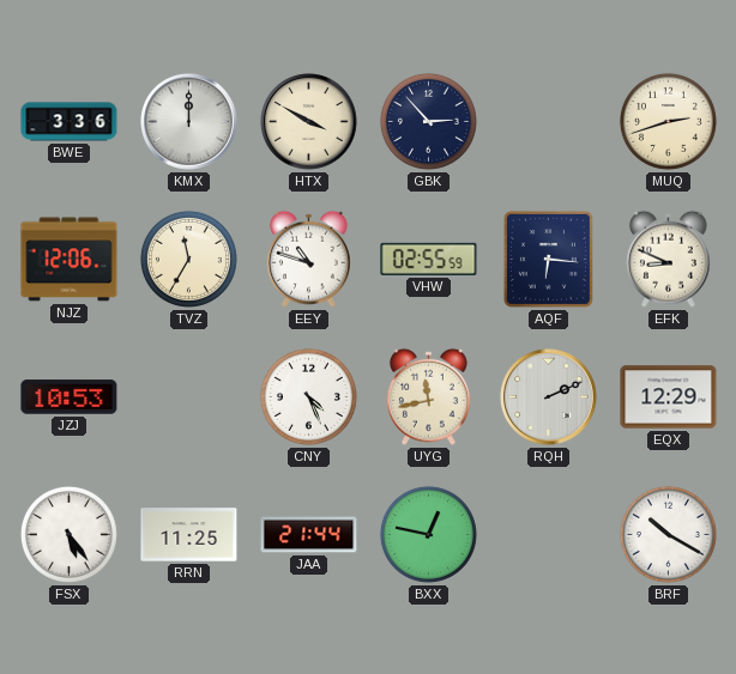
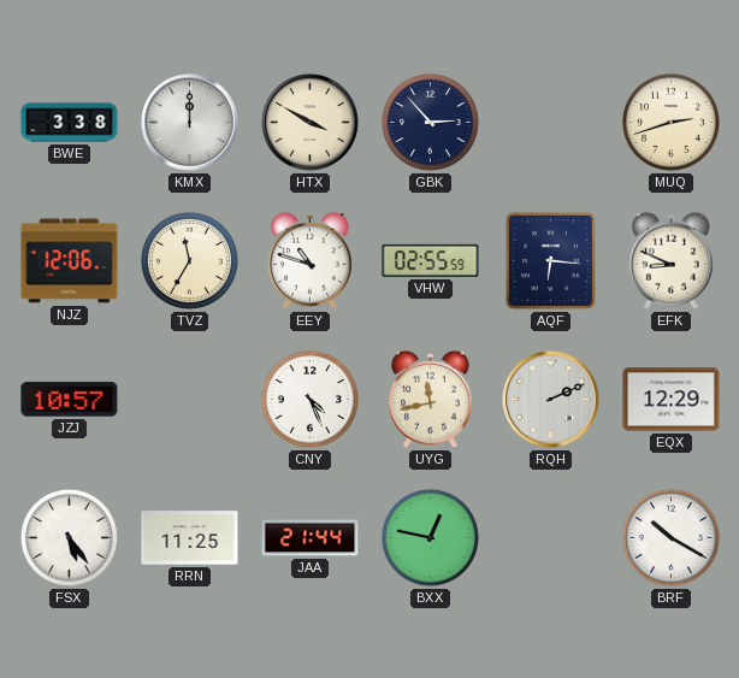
BWE: 3:36 -> 3:38
JZJ: 10:53 -> 10:57
